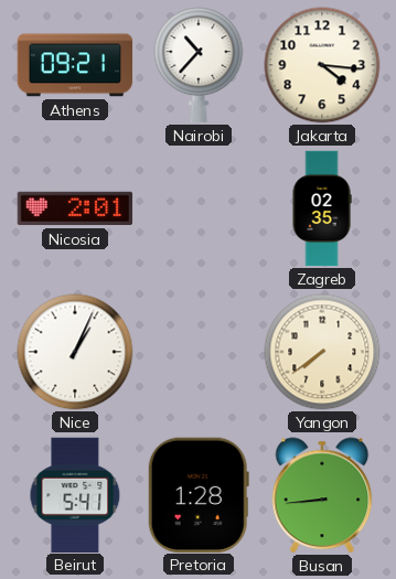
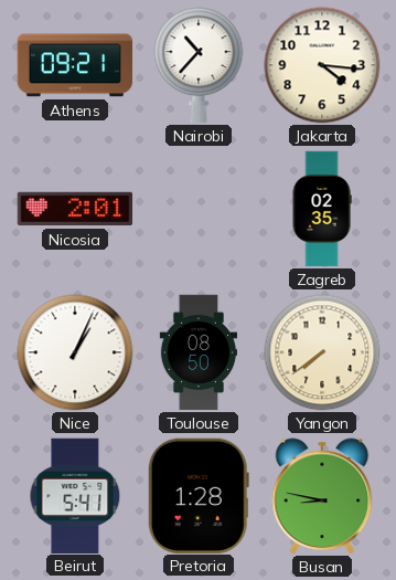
Toulouse: none -> 08:50
Busan: 8:44 -> 8:47
